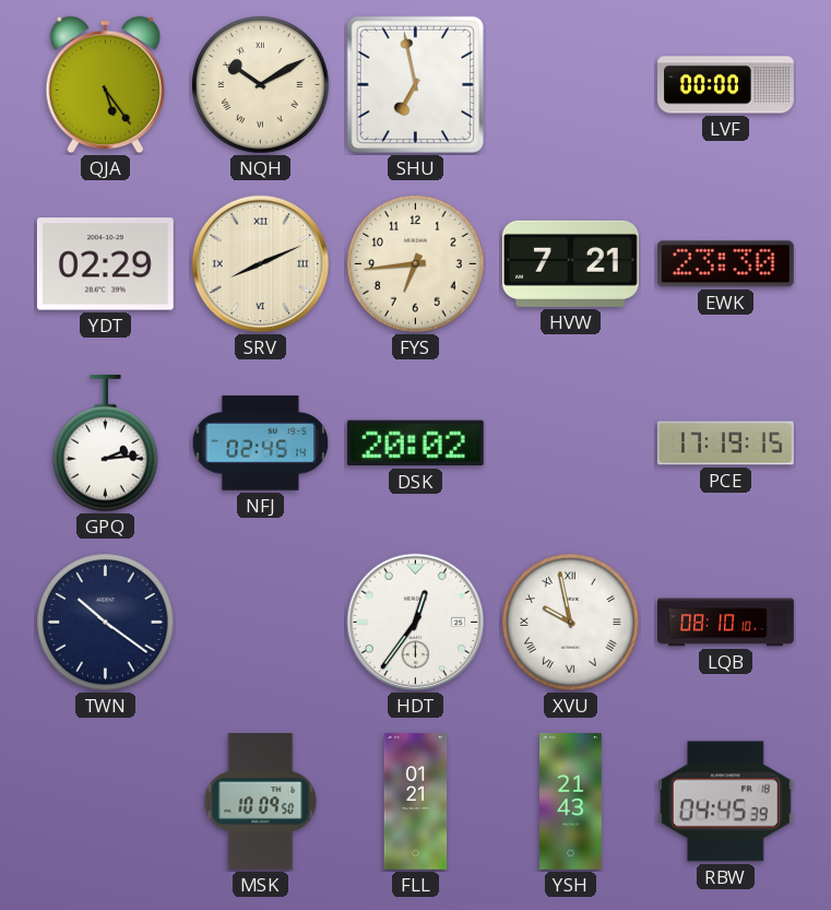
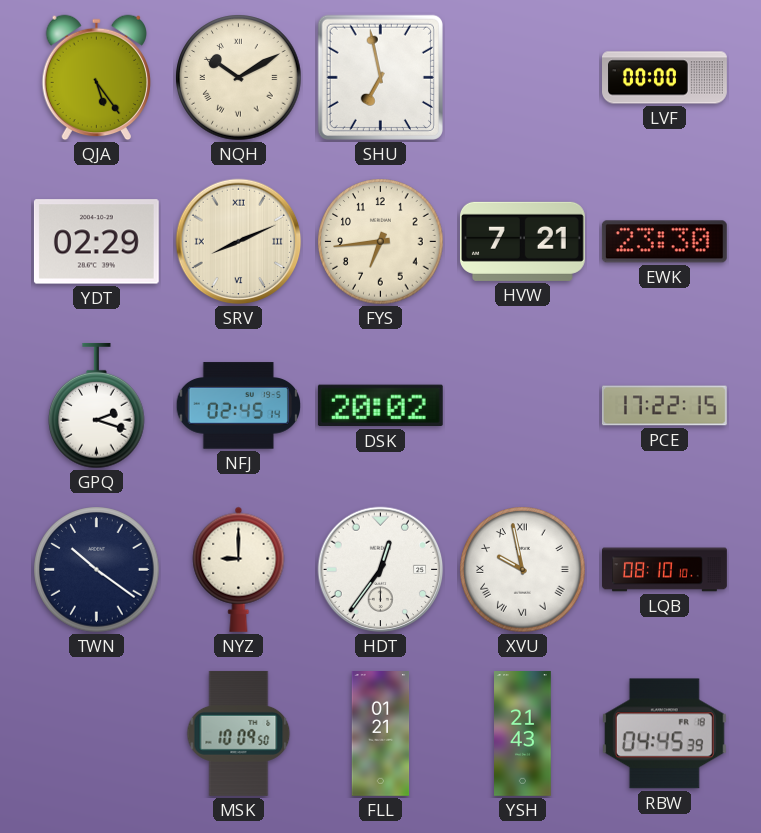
GPQ: 2:14 -> 2:18
PCE: 17:19 -> 17:22
NYZ: none -> 9:00
